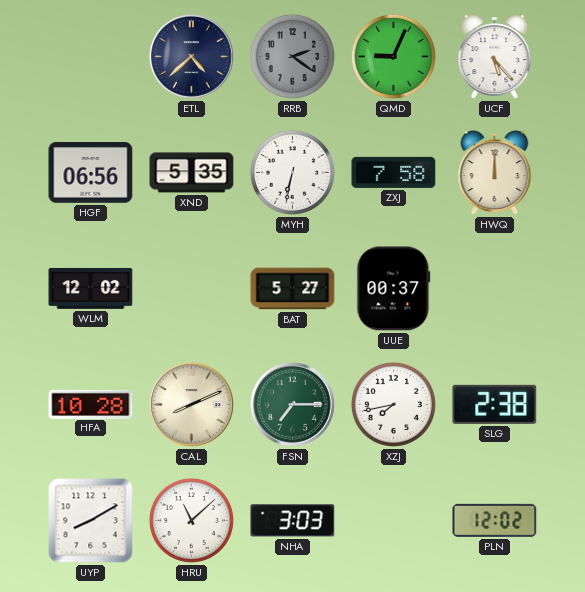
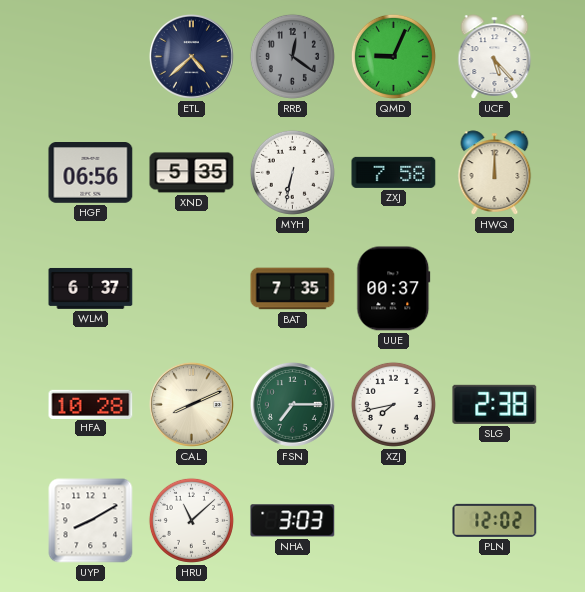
RRB: 2:21 -> 12:21
WLM: 12:02 -> 6:37
BAT: 5:27 -> 7:35
